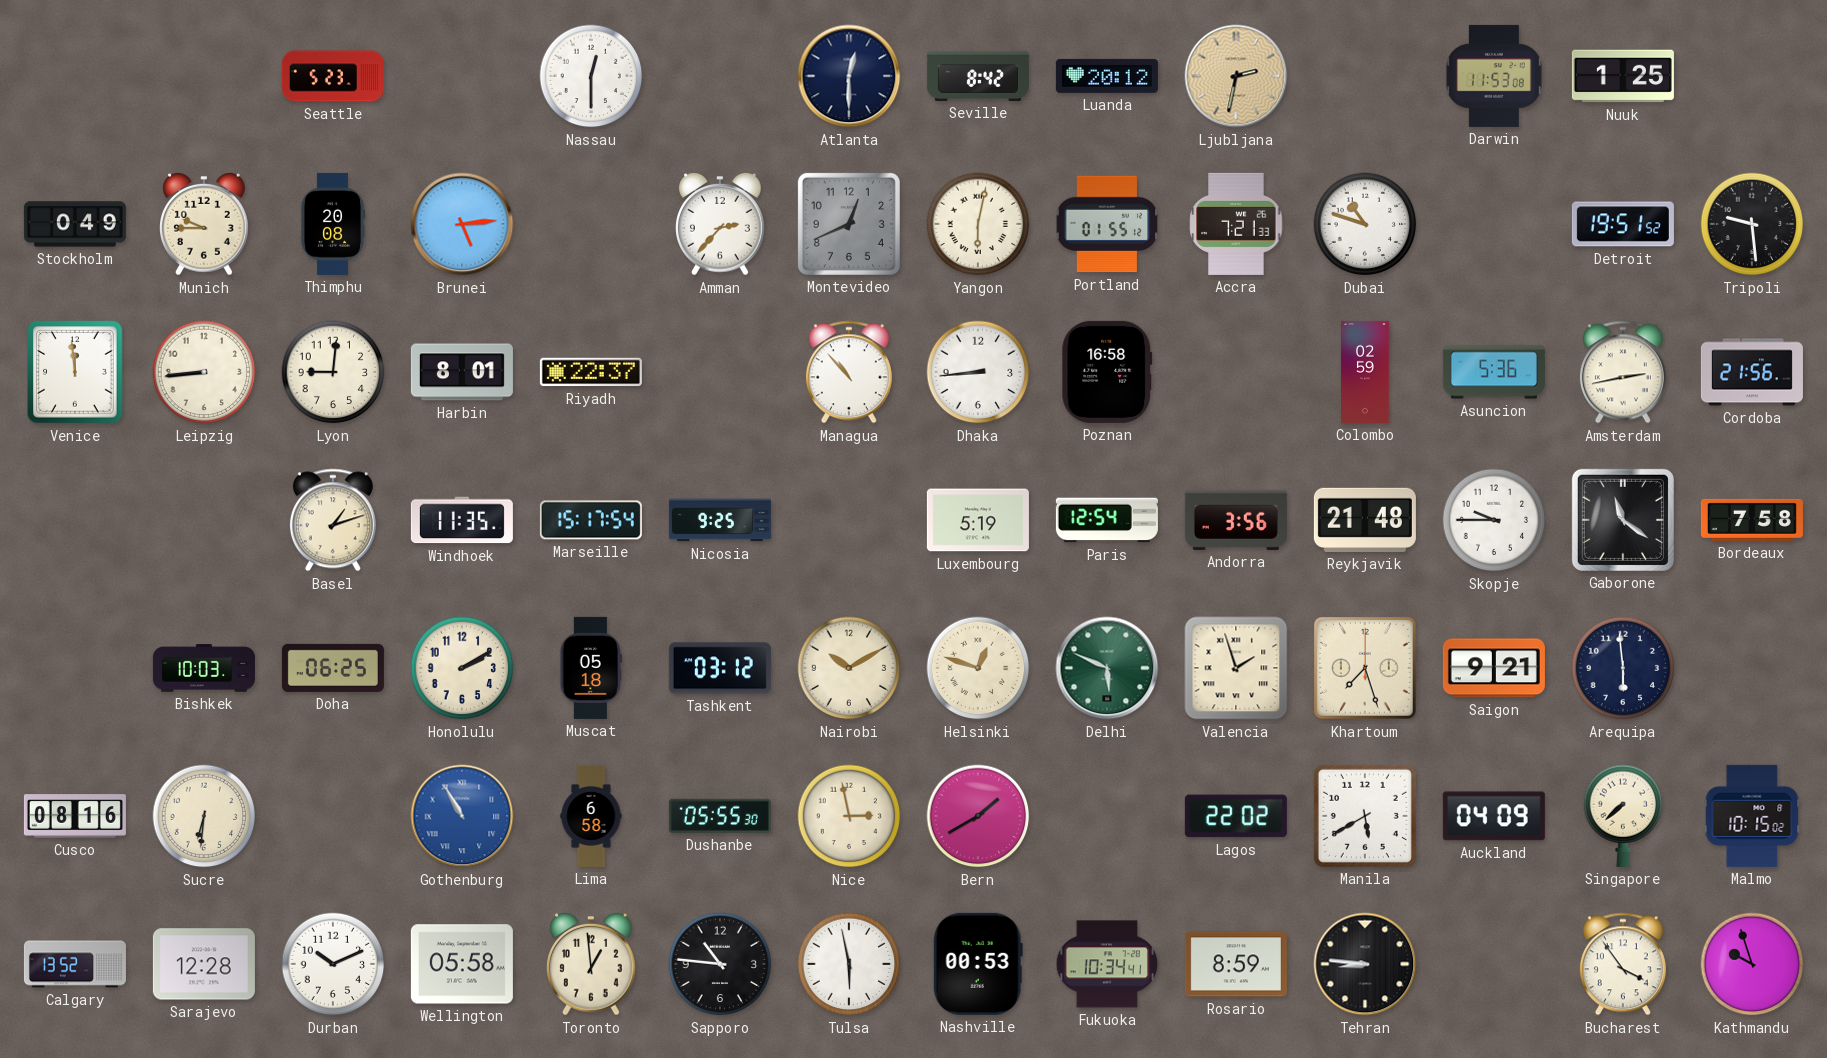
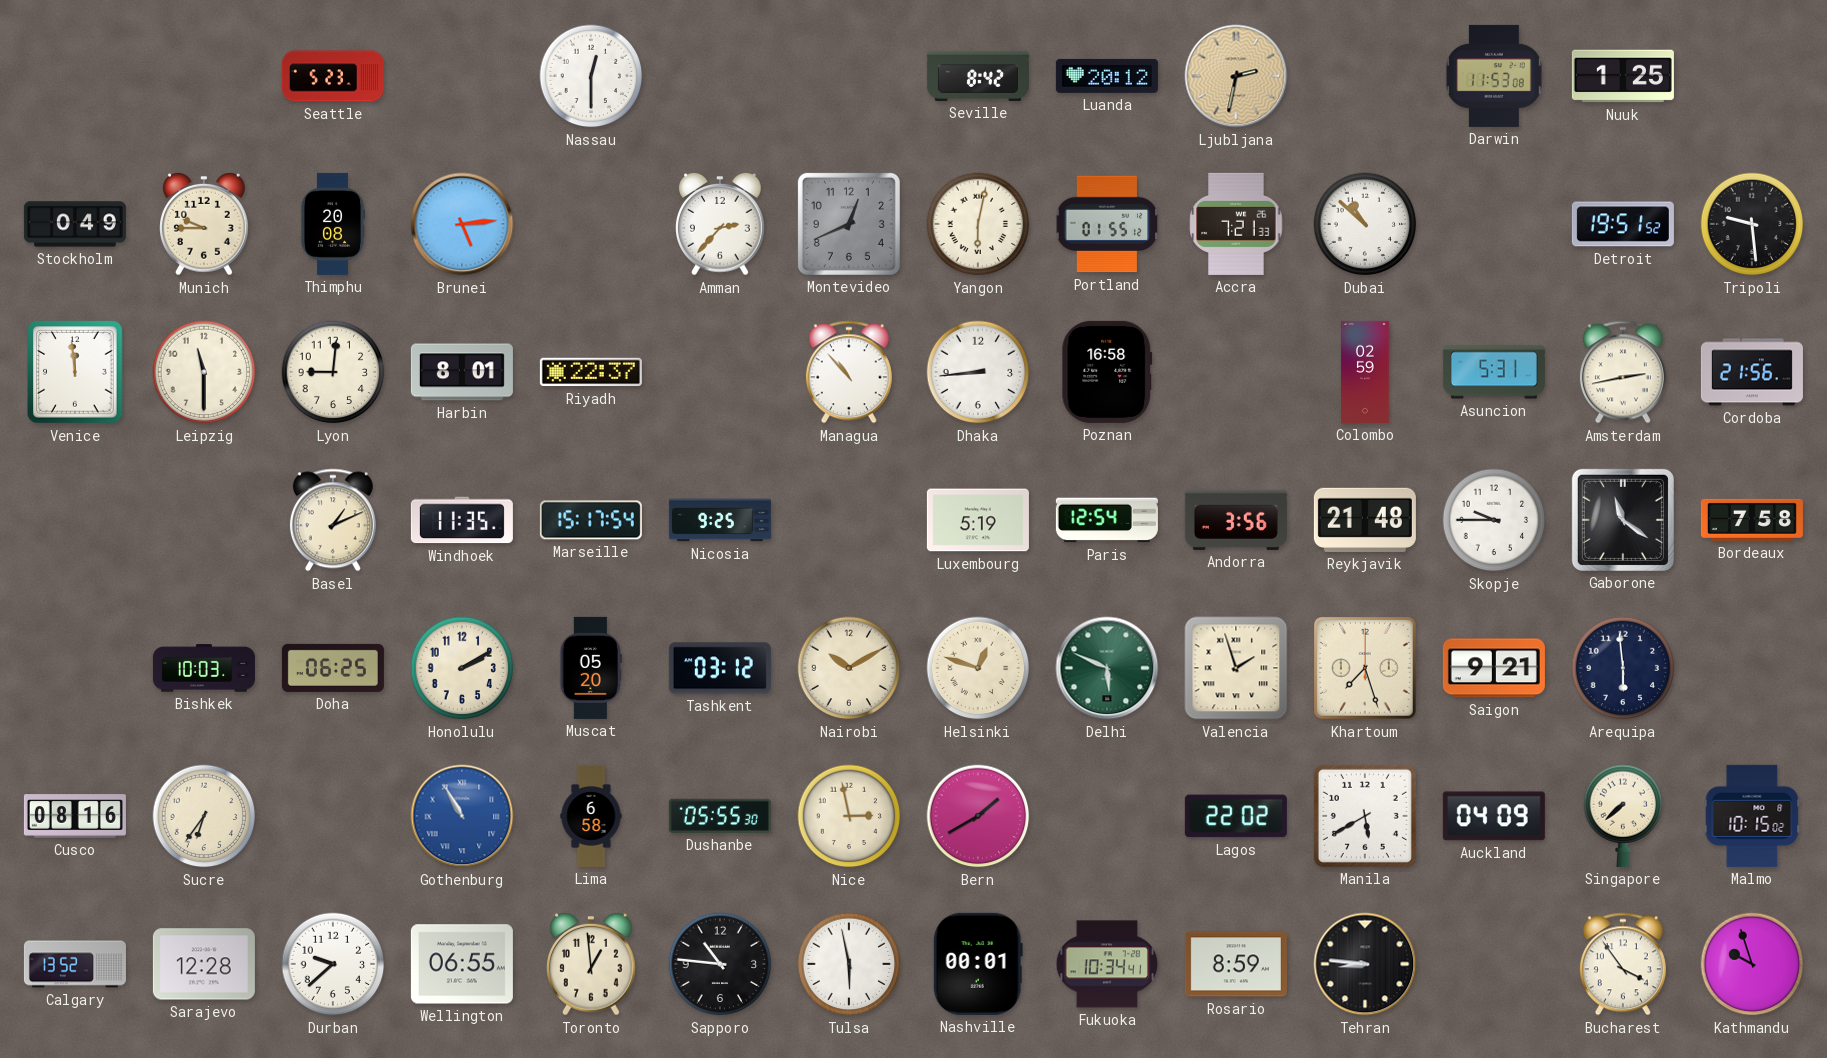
Atlanta: 12:30 -> none
Dubai: 10:48 -> 10:52
Leipzig: 8:44 -> 11:30
Asuncion: 5:36 -> 5:31
Basel: 1:12 -> 1:11
Muscat: 05:18 -> 05:20
Sucre: 6:31 -> 6:36
Durban: 10:11 -> 9:38
Wellington: 05:58 -> 06:55
Nashville: 00:53 -> 00:01
